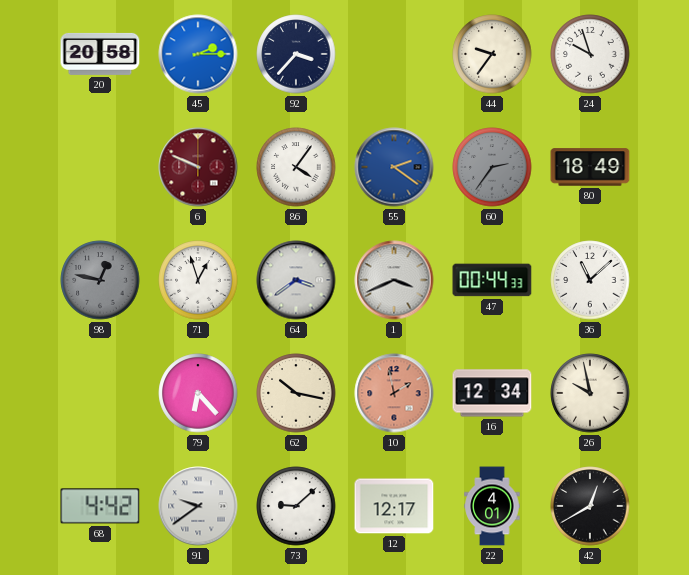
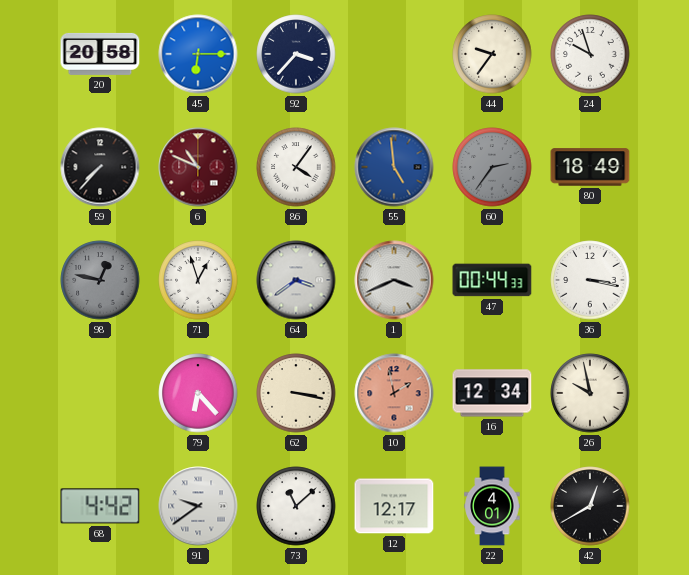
45: 2:15 -> 6:15
59: none -> 7:37
6: 9:49 -> 10:49
55: 2:21 -> 4:59
36: 11:08 -> 3:17
62: 10:17 -> 3:17
73: 9:08 -> 11:08
